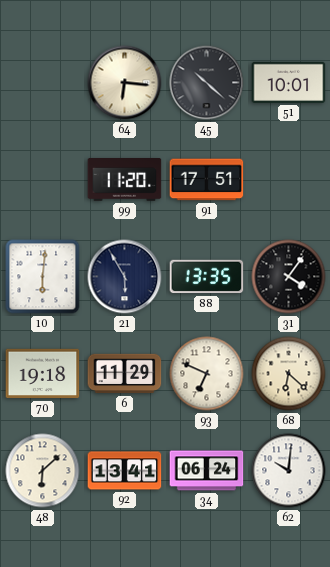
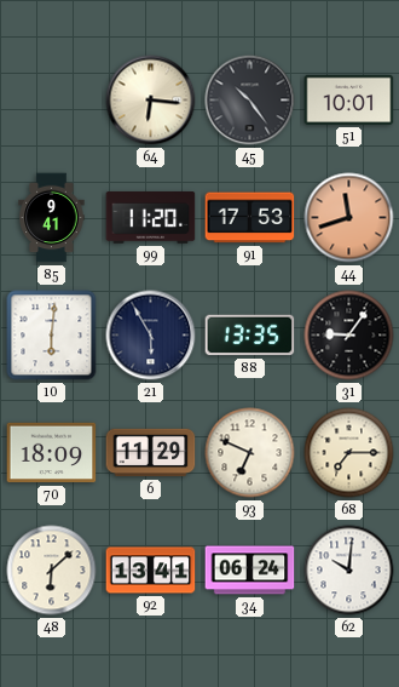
45: 10:22 -> 10:24
85: none -> 9:41
91: 17:51 -> 17:53
44: none -> 11:42
31: 4:06 -> 9:06
70: 19:18 -> 18:09
68: 6:22 -> 7:15
